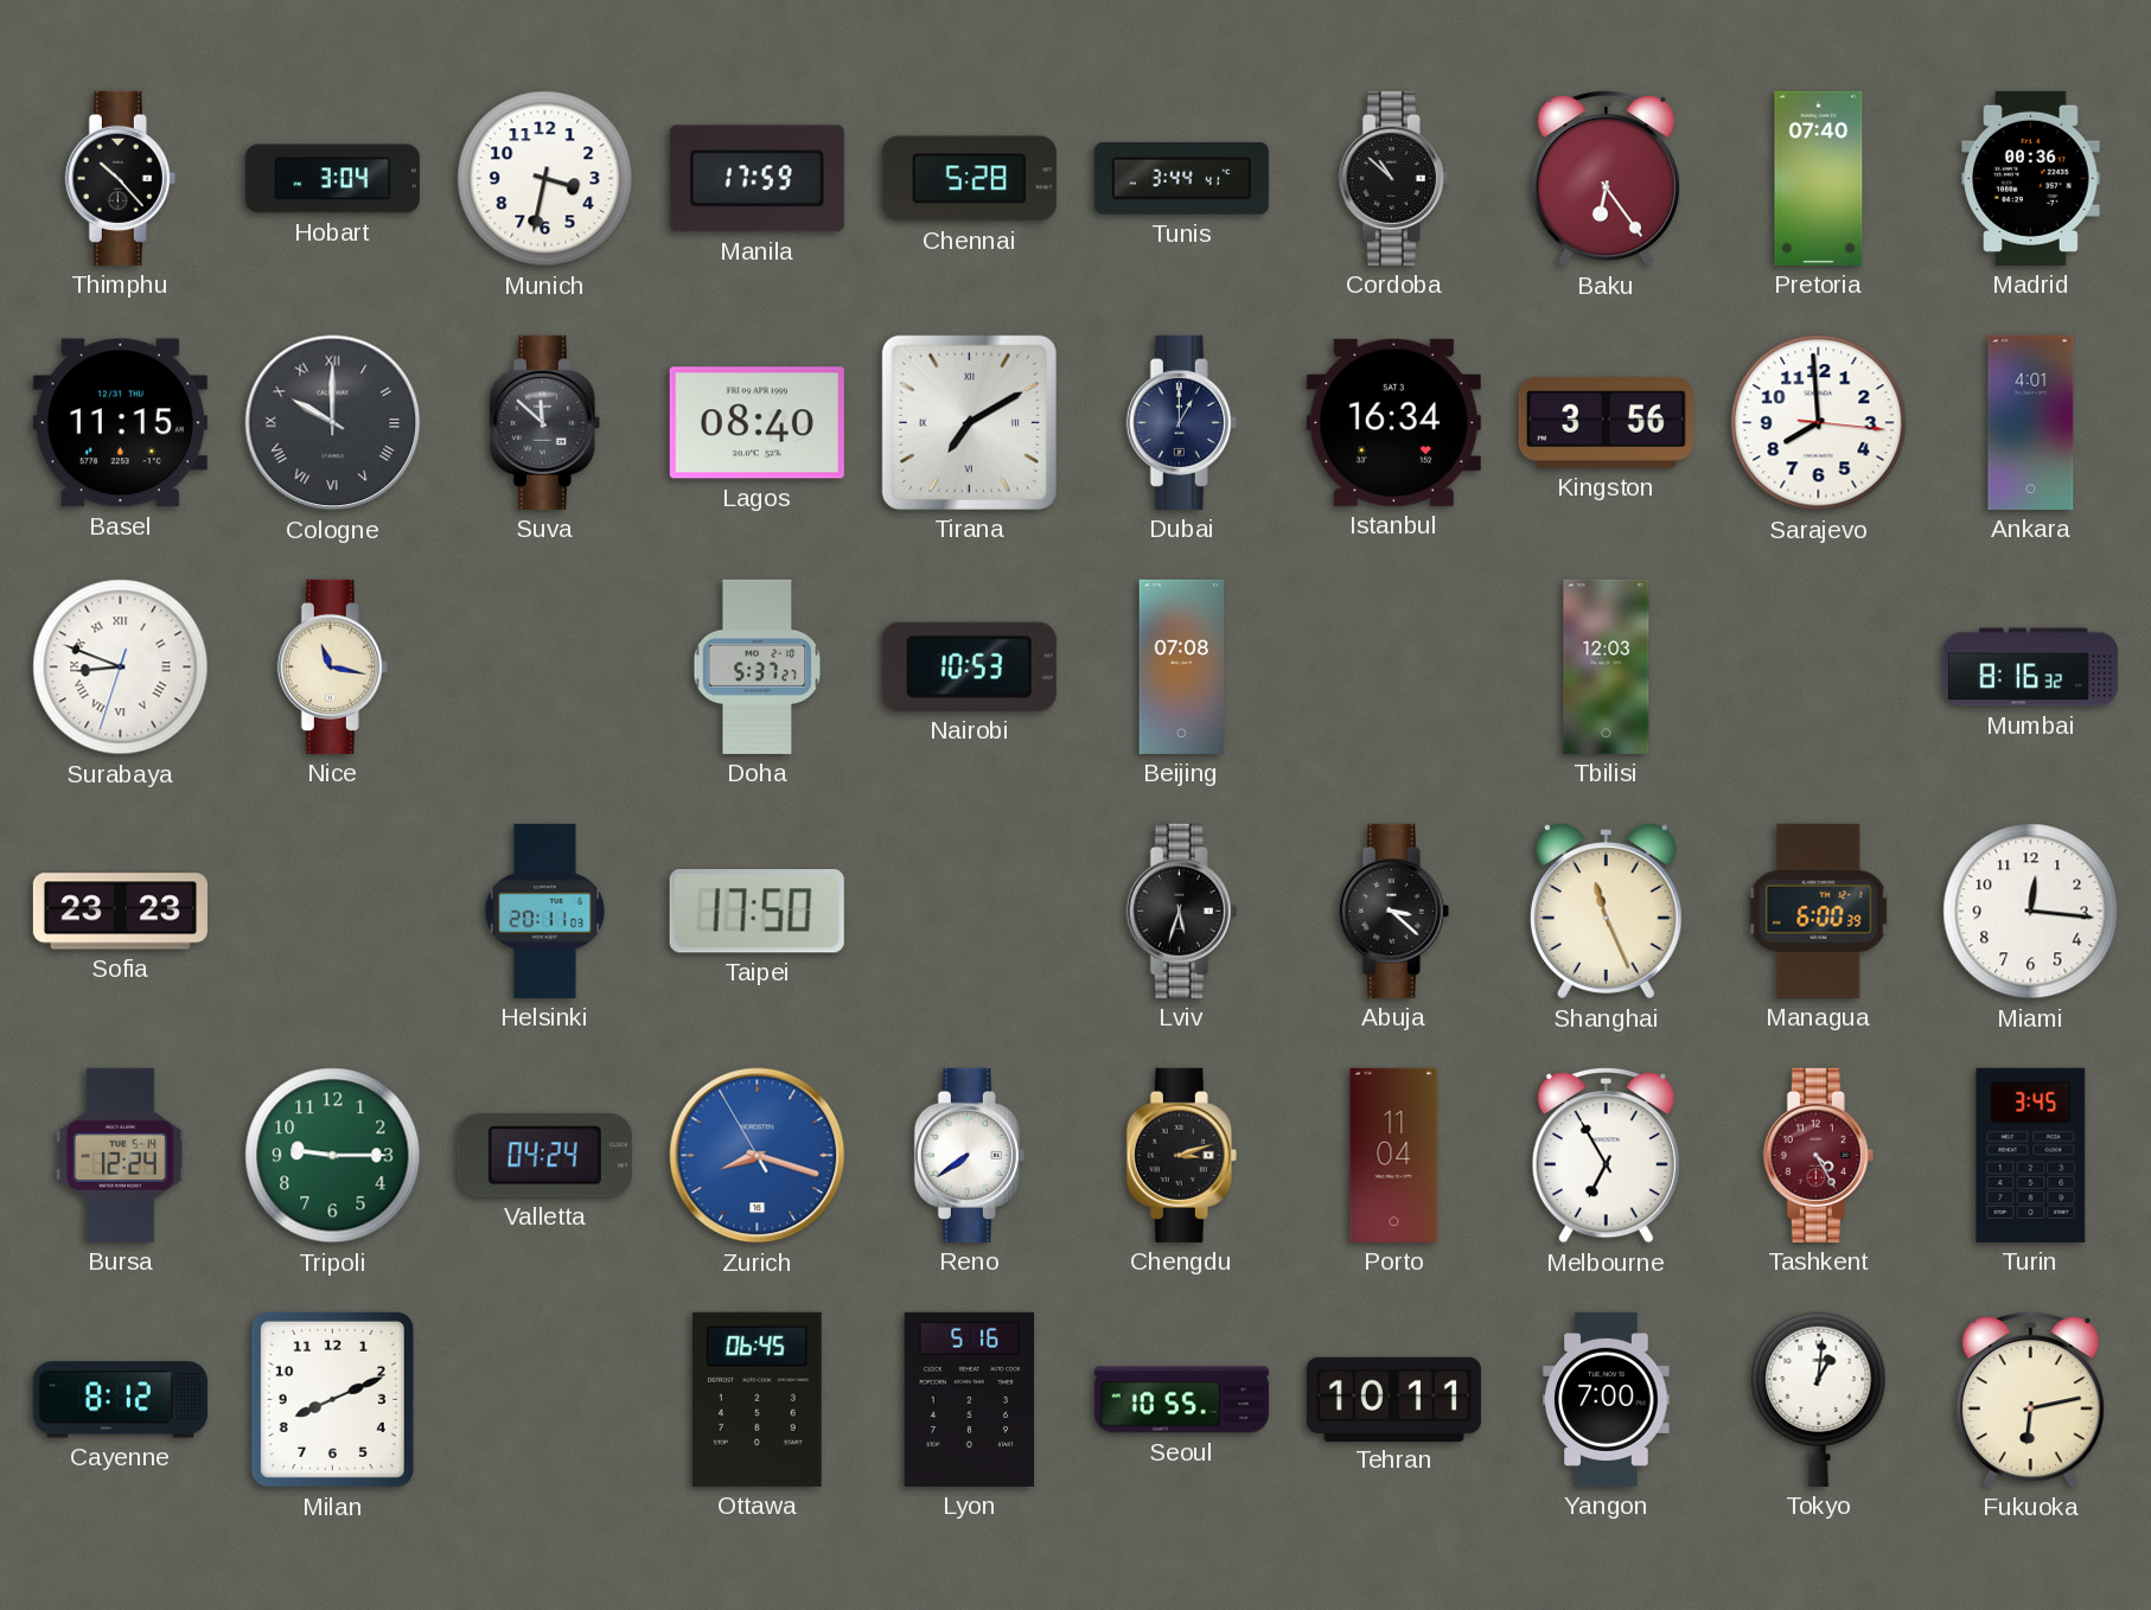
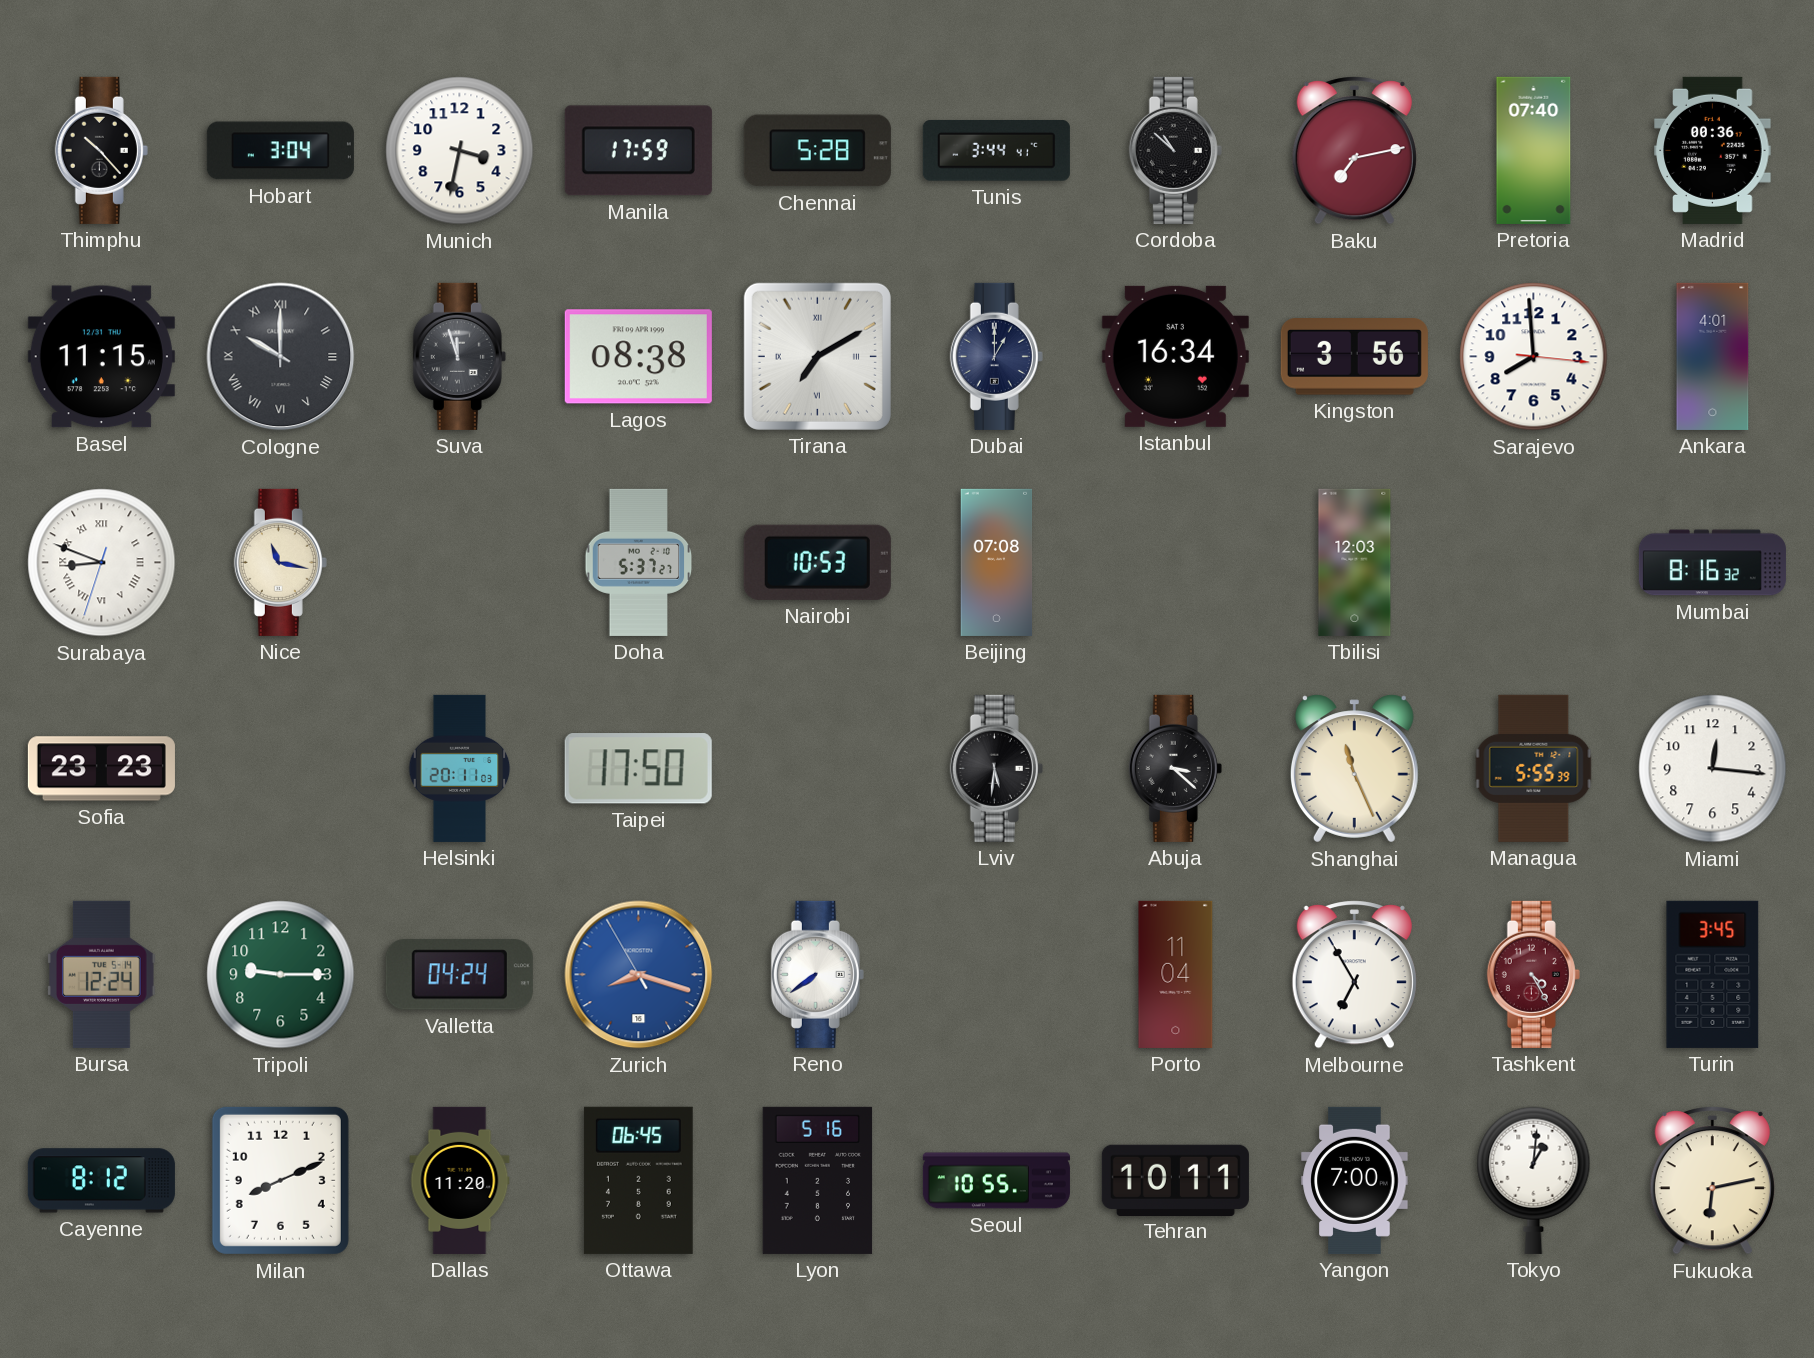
Baku: 6:24 -> 7:13
Suva: 11:52 -> 11:57
Lagos: 08:40 -> 08:38
Lviv: 5:33 -> 5:31
Managua: 6:00 -> 5:55
Chengdu: 3:12 -> none
Dallas: none -> 11:20
